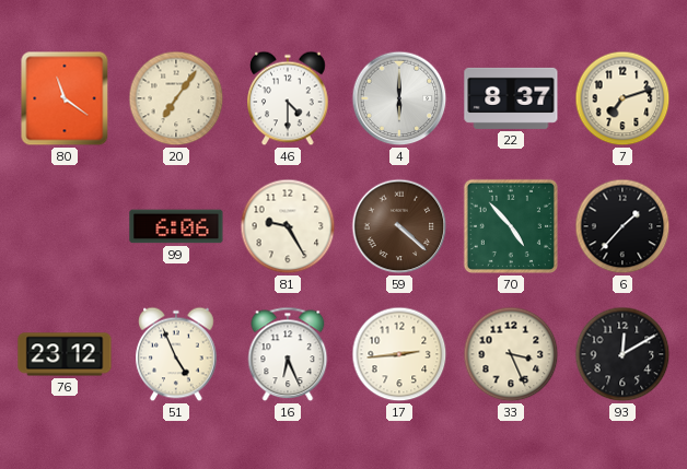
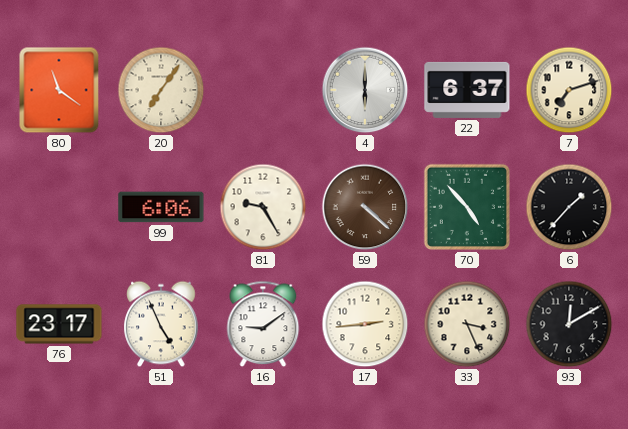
46: 4:30 -> none
22: 8:37 -> 6:37
76: 23:12 -> 23:17
16: 6:26 -> 9:09
